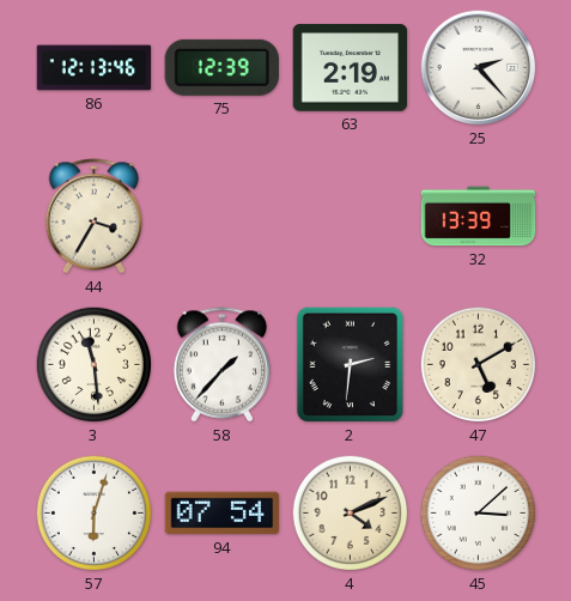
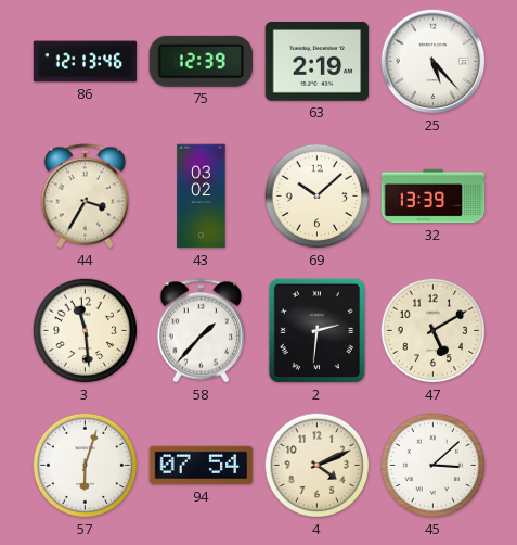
25: 2:23 -> 5:23
43: none -> 03:02
69: none -> 10:08
